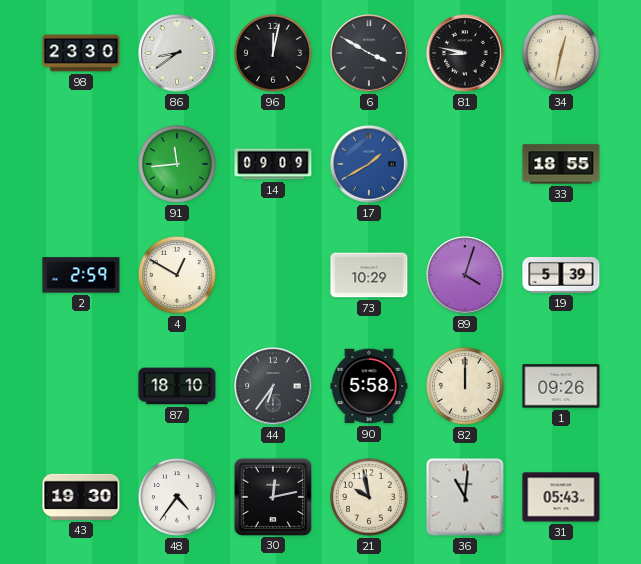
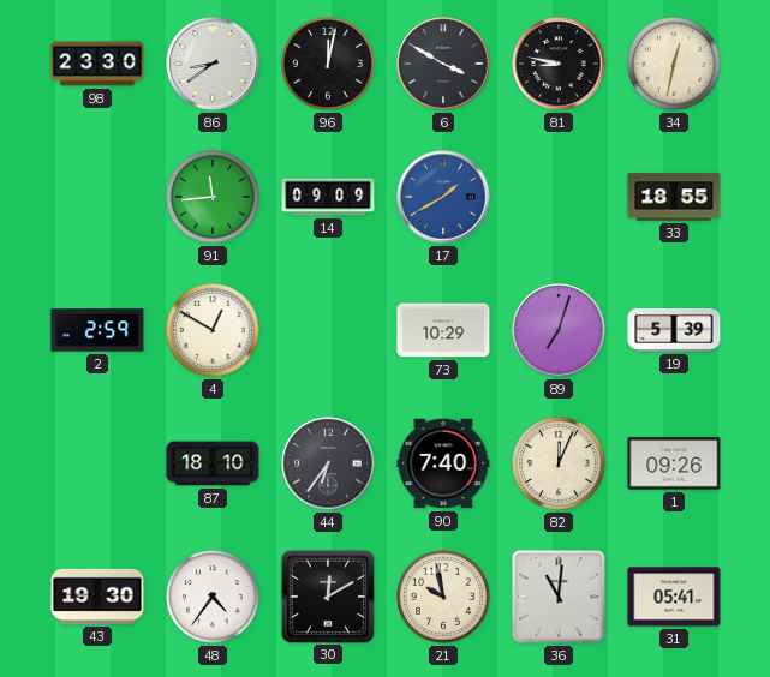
89: 4:03 -> 7:03
90: 5:58 -> 7:40
82: 12:00 -> 12:04
30: 12:13 -> 12:10
31: 05:43 -> 05:41
